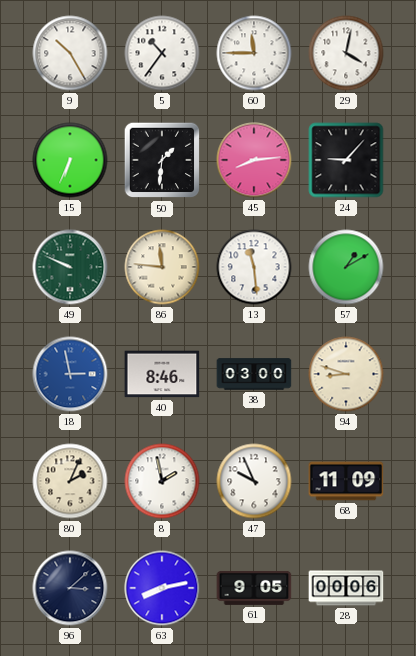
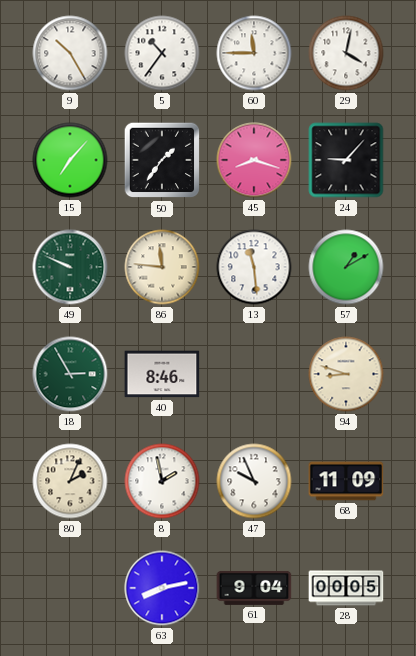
15: 6:34 -> 7:07
50: 1:31 -> 1:36
45: 8:14 -> 8:18
18: 2:58 -> 2:55
18 dial: blue -> green
38: 03:00 -> none
96: 3:08 -> none
61: 9:05 -> 9:04
28: 00:06 -> 00:05
